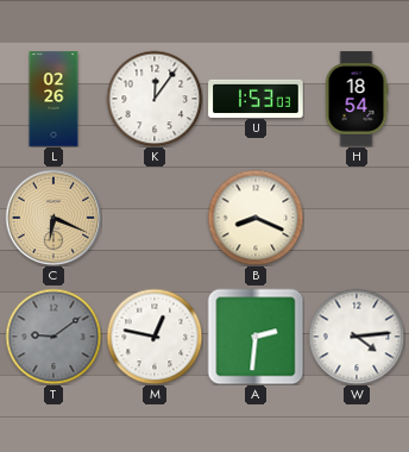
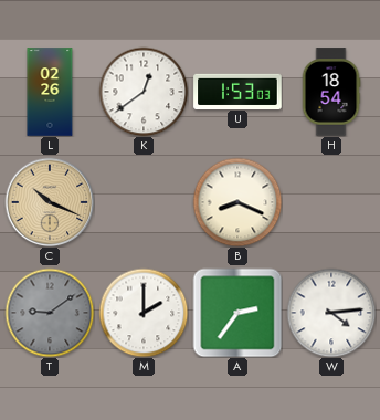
K: 12:06 -> 12:39
C: 6:19 -> 10:19
M: 12:47 -> 2:00
A: 2:31 -> 2:36
